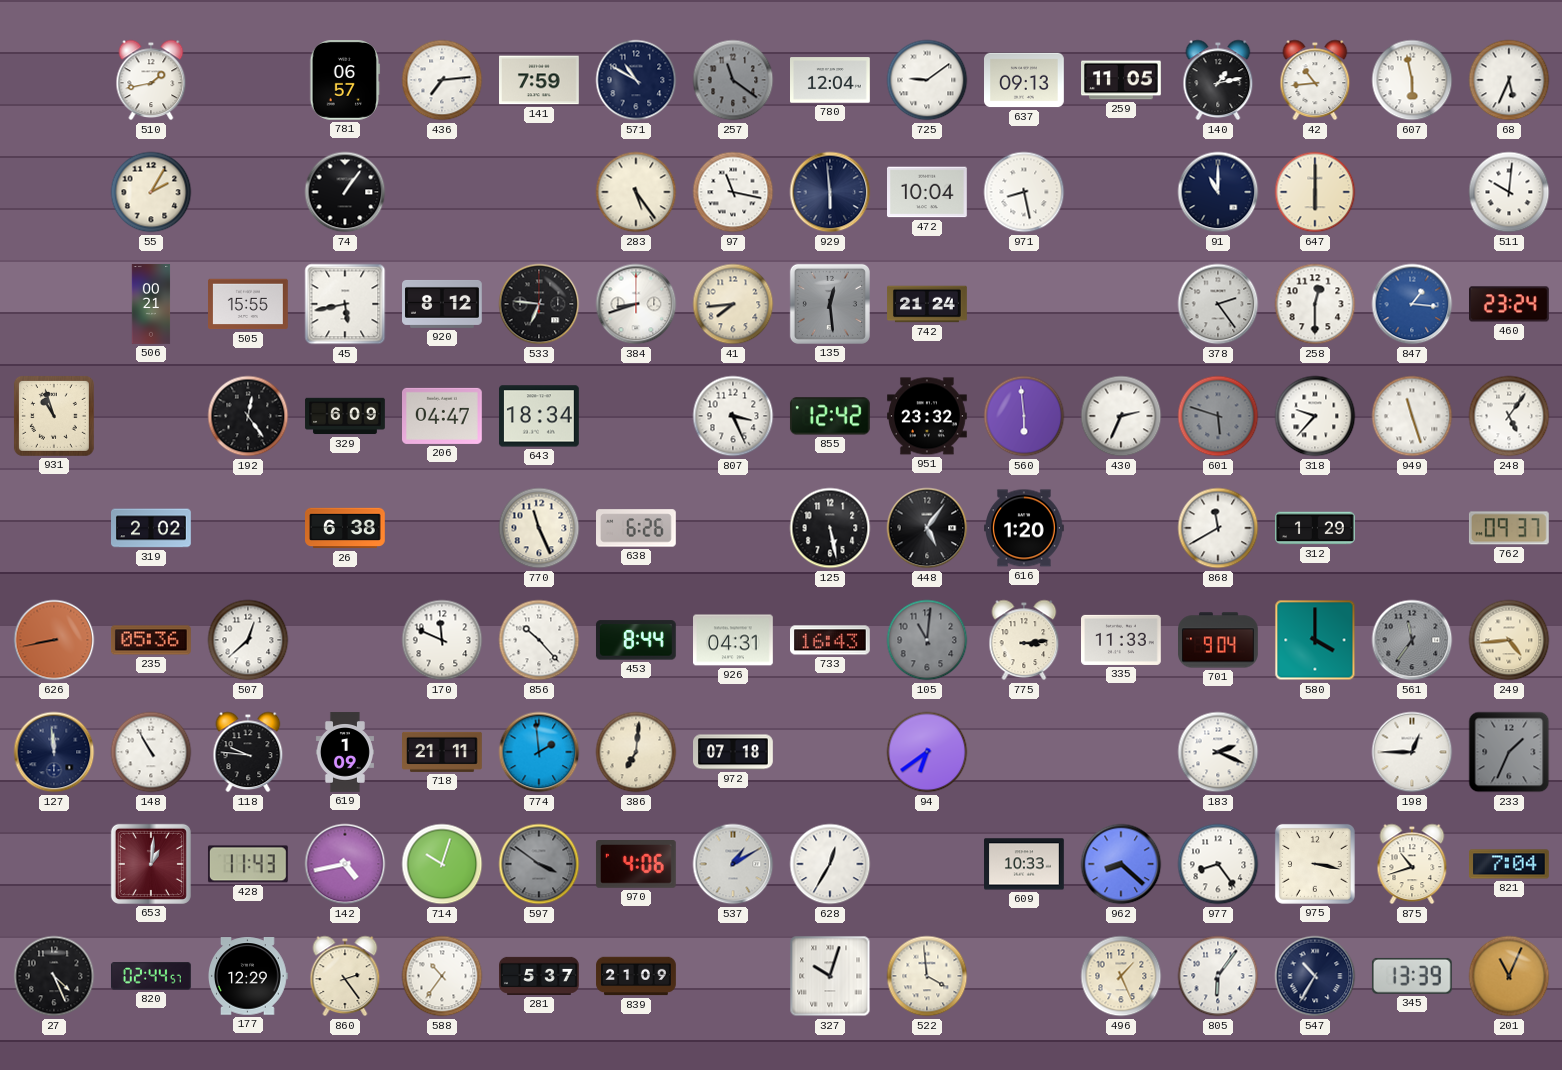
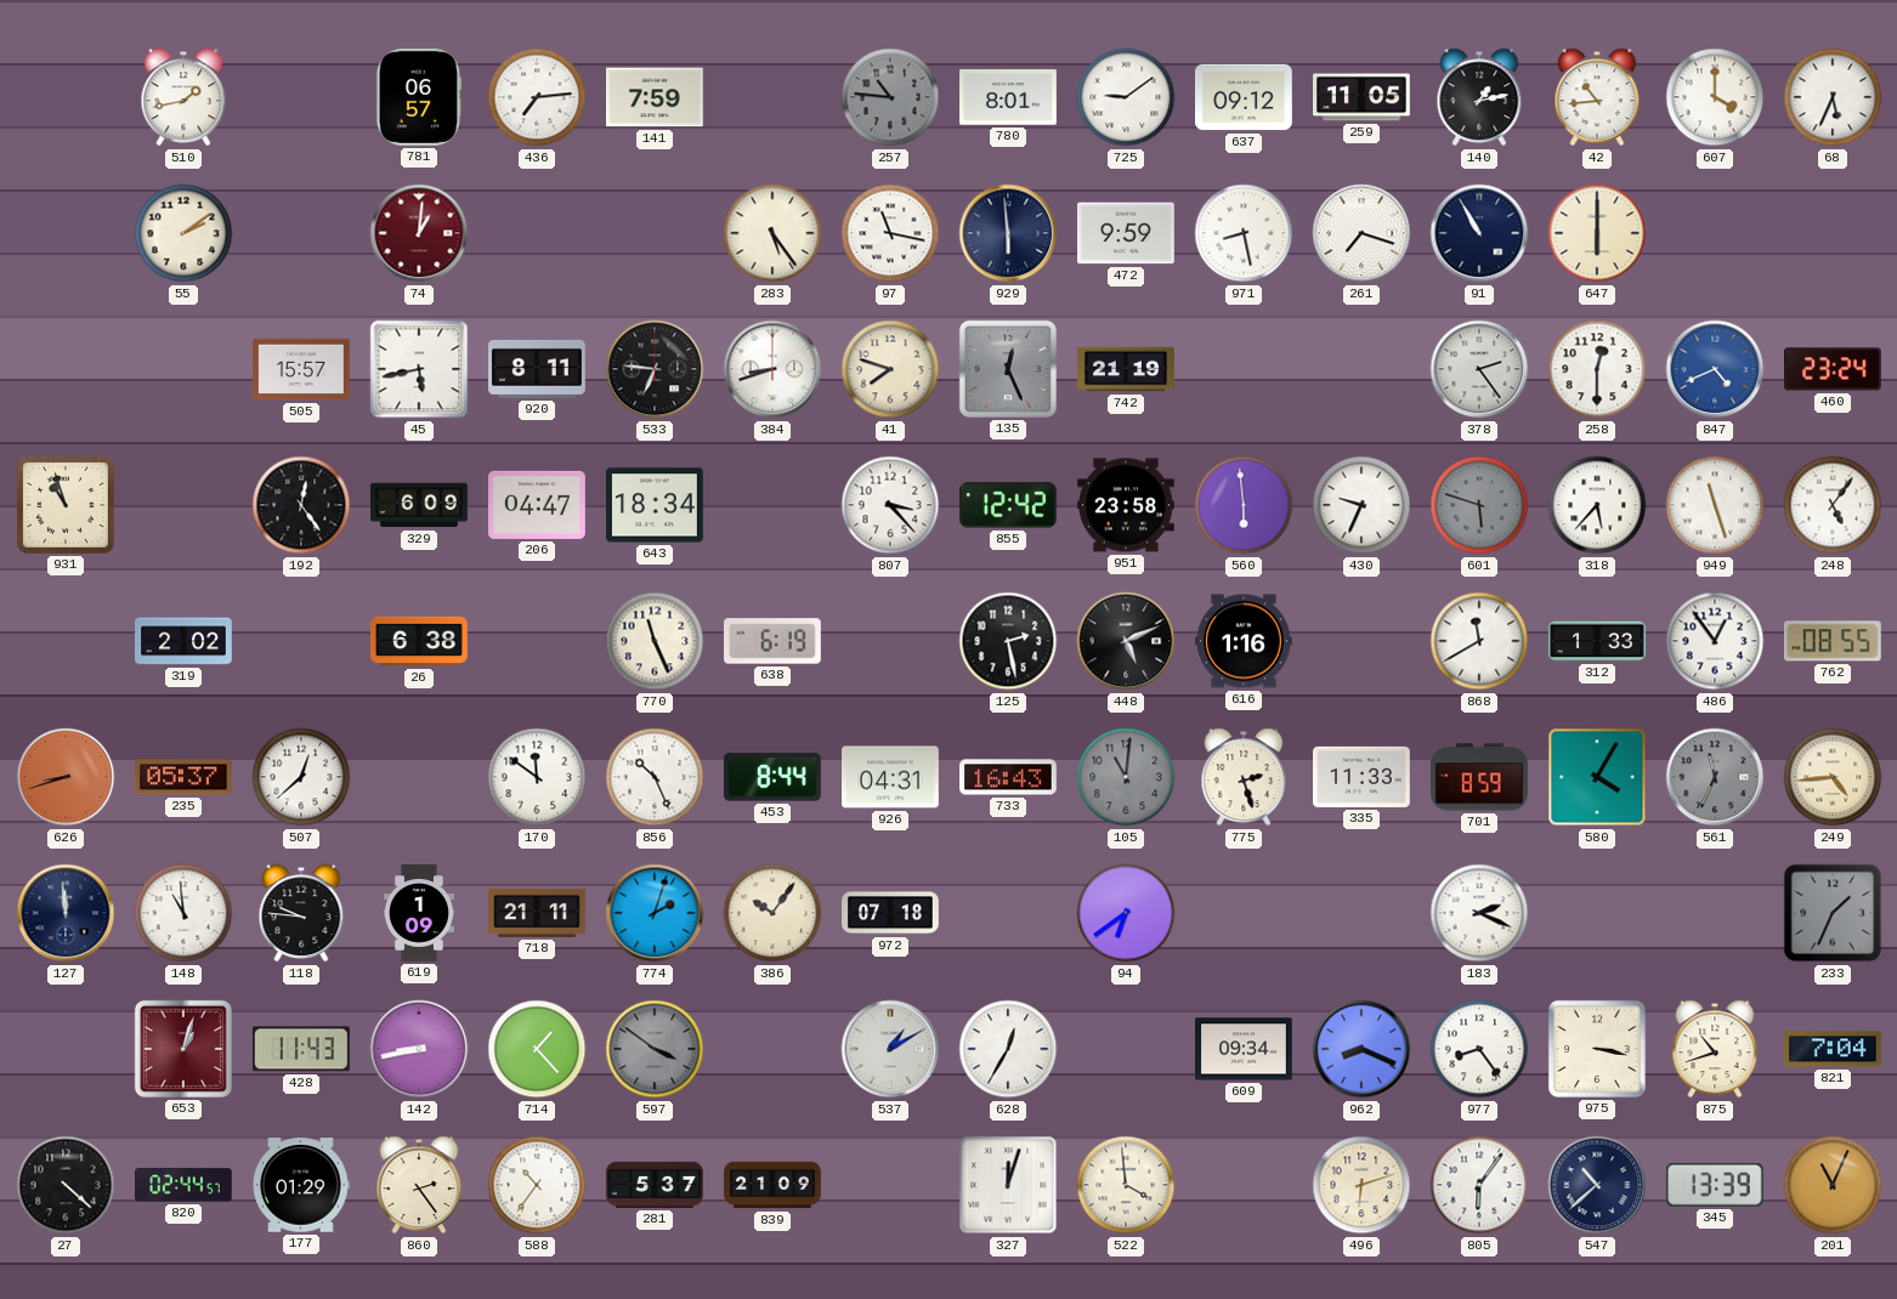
571: 10:50 -> none
257: 11:21 -> 10:46
780: 12:04 -> 8:01
637: 09:13 -> 09:12
607: 5:58 -> 4:00
55: 2:05 -> 2:09
74: 1:06 -> 1:01
74 dial: black -> burgundy
472: 10:04 -> 9:59
261: none -> 7:18
91: 11:00 -> 10:55
511: 10:01 -> none
506: 00:21 -> none
505: 15:55 -> 15:57
920: 8:12 -> 8:11
41: 7:44 -> 7:48
135: 12:29 -> 12:26
742: 21:24 -> 21:19
847: 1:16 -> 4:41
807: 3:26 -> 3:23
951: 23:32 -> 23:58
430: 2:34 -> 9:34
318: 9:37 -> 5:37
638: 6:26 -> 6:19
125: 5:28 -> 2:28
448: 5:06 -> 5:11
616: 1:20 -> 1:16
312: 1:29 -> 1:33
486: none -> 12:54
762: 09:37 -> 08:55
626: 8:43 -> 8:42
235: 05:36 -> 05:37
170: 11:49 -> 11:51
856: 10:23 -> 10:26
775: 3:14 -> 2:27
701: 9:04 -> 8:59
580: 4:00 -> 4:05
561: 11:36 -> 11:34
148: 10:55 -> 10:59
774: 1:59 -> 2:03
386: 7:01 -> 10:06
198: 12:45 -> none
653: 1:01 -> 1:03
142: 4:43 -> 8:43
714: 10:03 -> 1:23
970: 4:06 -> none
609: 10:33 -> 09:34
962: 8:22 -> 8:19
27: 4:26 -> 4:22
177: 12:29 -> 01:29
327: 10:03 -> 12:03
496: 1:26 -> 6:12
547: 10:35 -> 10:38
